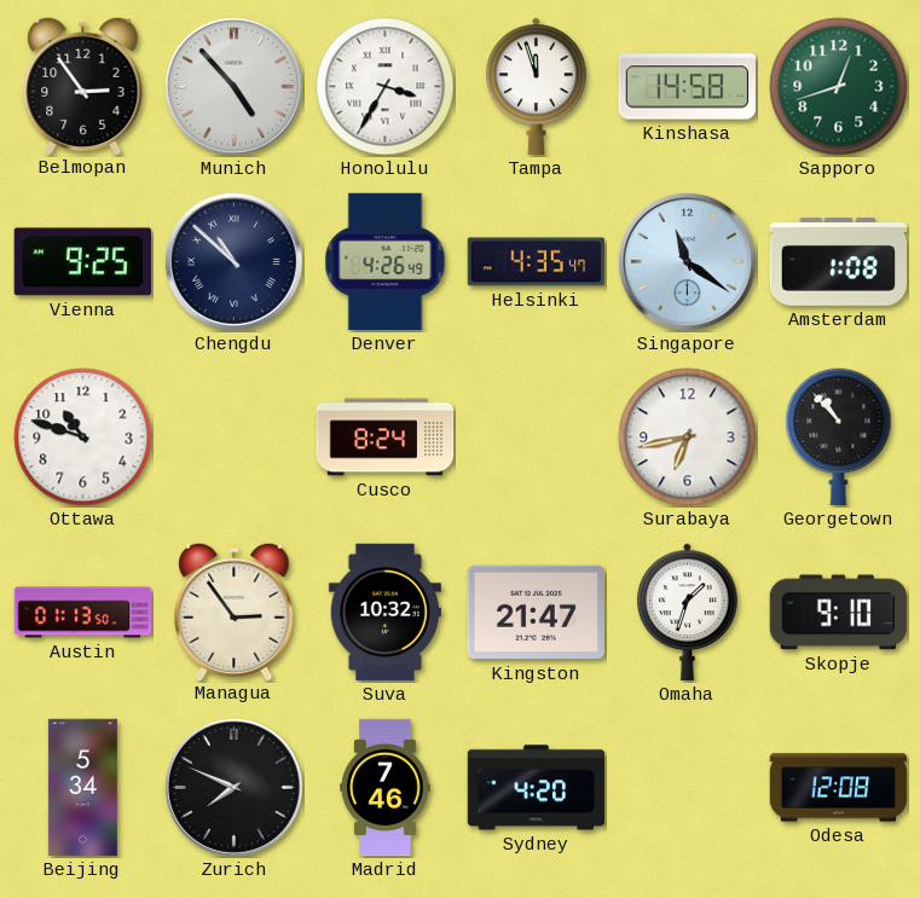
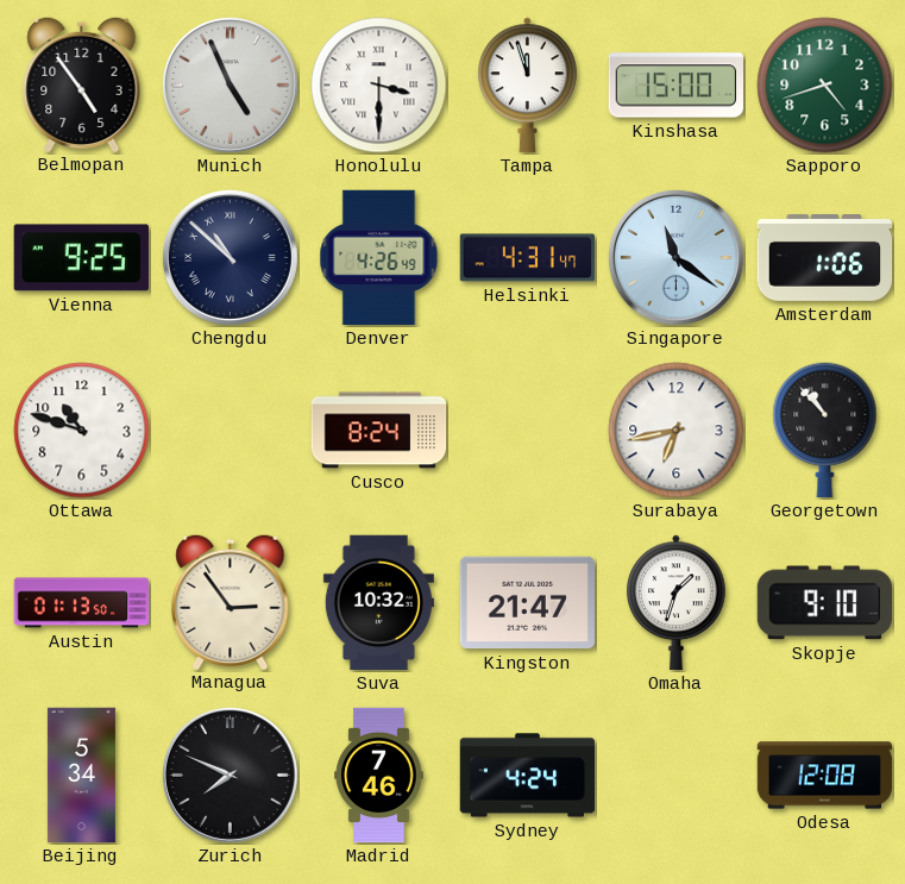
Belmopan: 2:54 -> 4:54
Munich: 4:53 -> 4:56
Honolulu: 3:35 -> 3:30
Kinshasa: 14:58 -> 15:00
Sapporo: 12:42 -> 4:42
Helsinki: 4:35 -> 4:31
Amsterdam: 1:08 -> 1:06
Sydney: 4:20 -> 4:24
